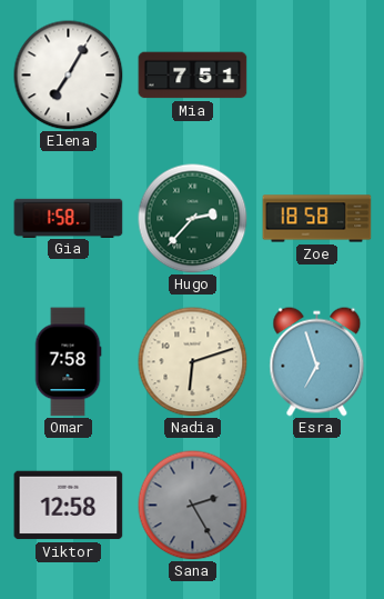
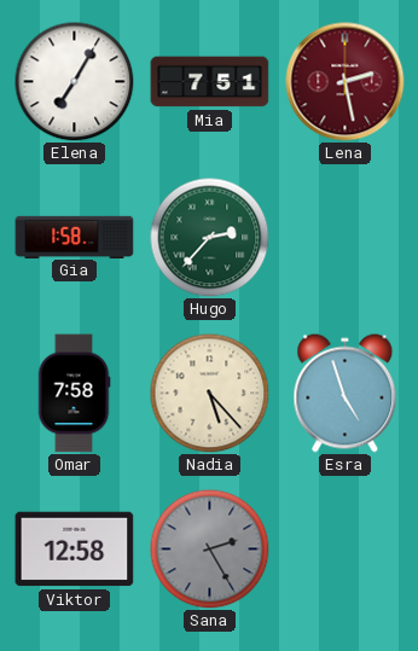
Lena: none -> 2:28
Zoe: 18:58 -> none
Nadia: 6:12 -> 5:23
Esra: 6:57 -> 4:57
